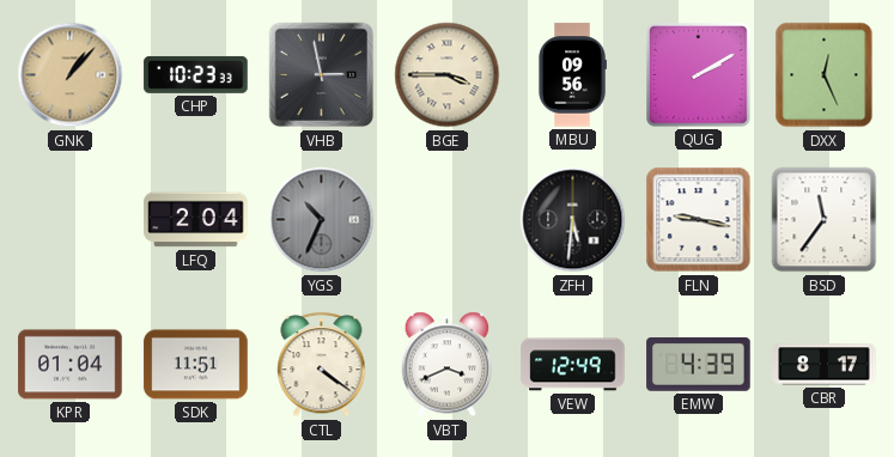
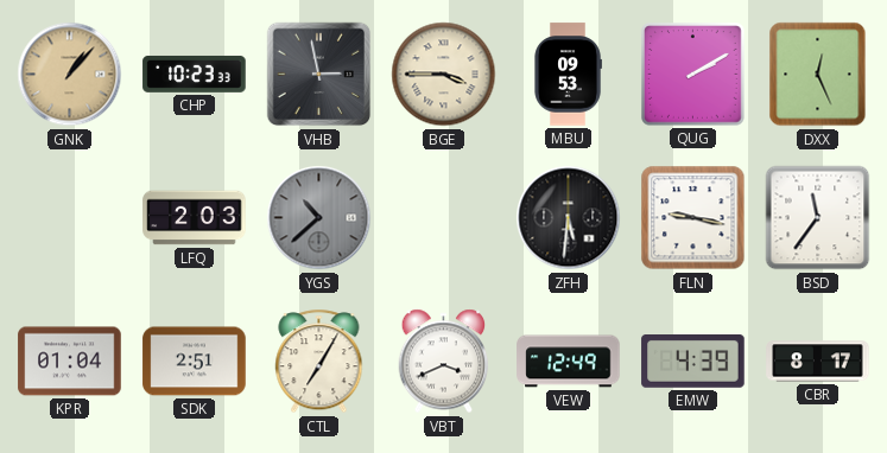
MBU: 09:56 -> 09:53
LFQ: 2:04 -> 2:03
YGS: 10:34 -> 10:38
SDK: 11:51 -> 2:51
CTL: 4:21 -> 7:05
